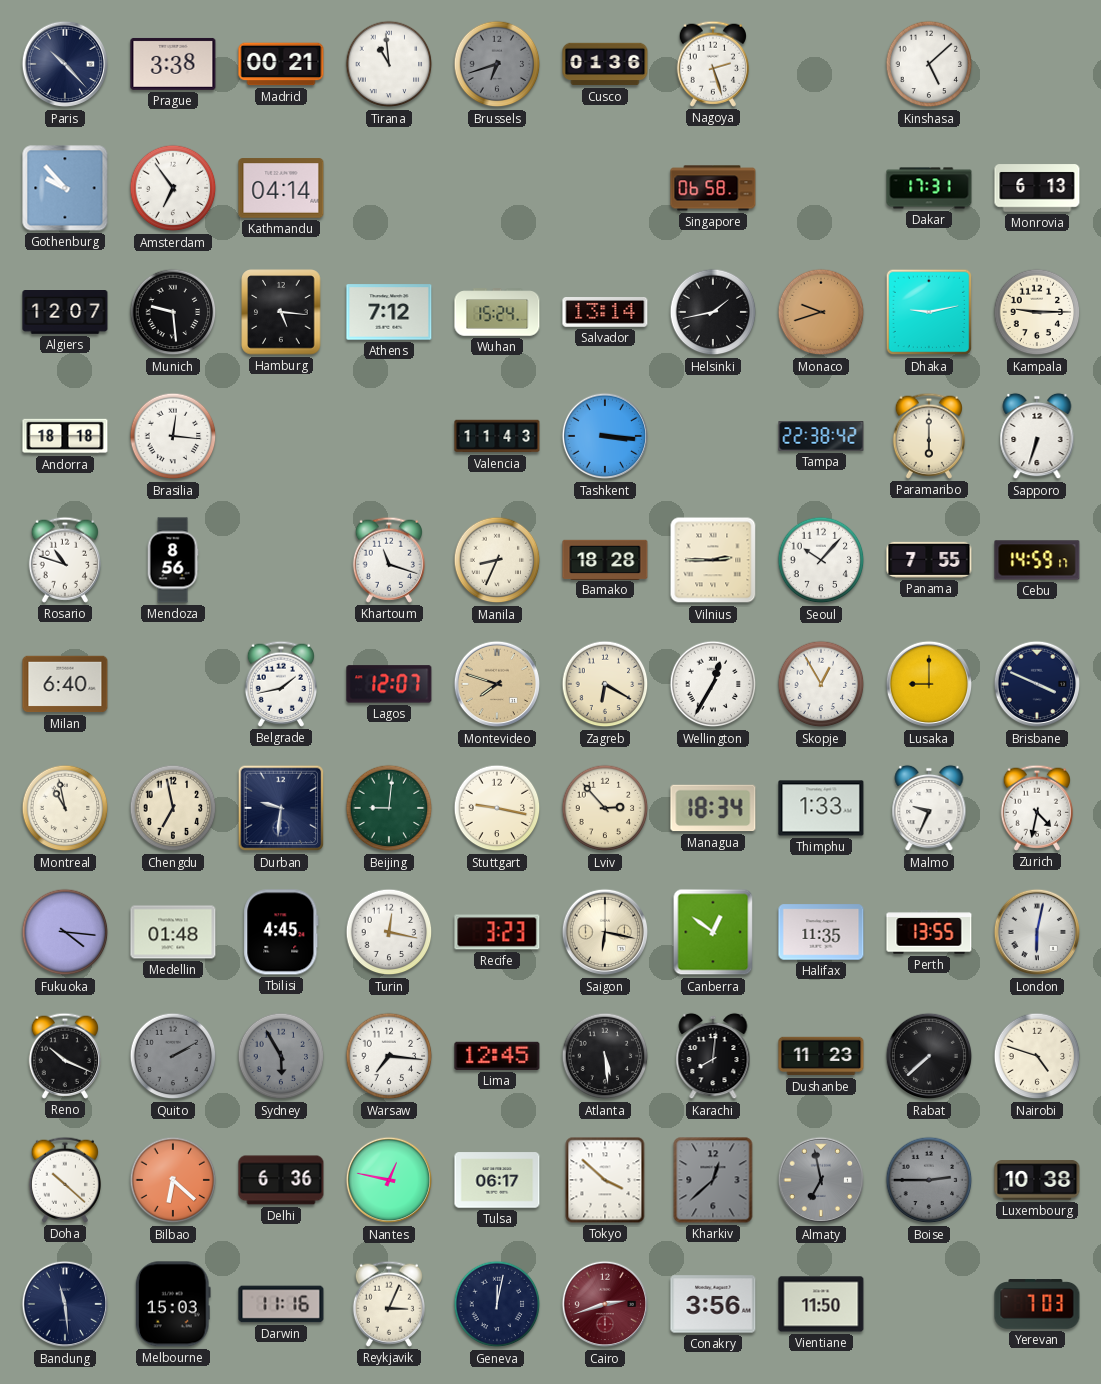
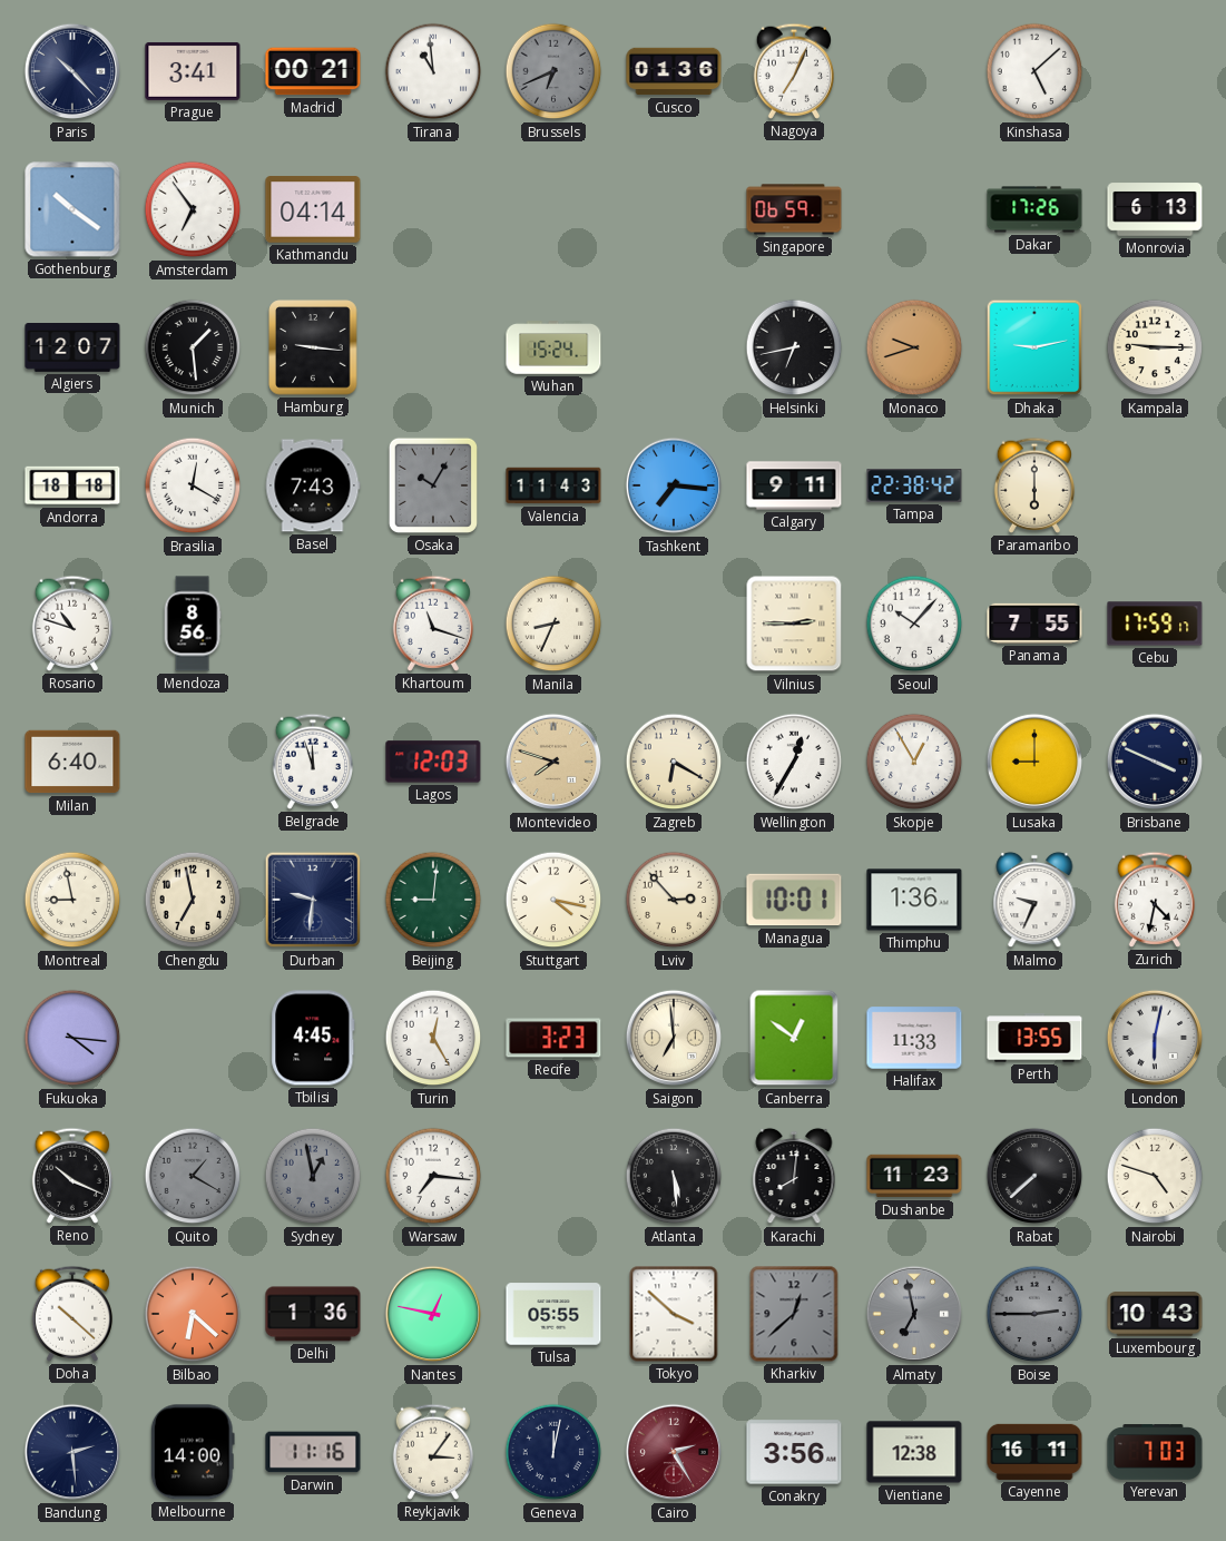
Prague: 3:38 -> 3:41
Brussels: 6:42 -> 6:41
Nagoya: 2:27 -> 7:04
Gothenburg: 9:53 -> 10:21
Singapore: 06:58 -> 06:59
Dakar: 17:31 -> 17:26
Munich: 9:29 -> 1:29
Hamburg: 5:16 -> 9:16
Athens: 7:12 -> none
Salvador: 13:14 -> none
Helsinki: 1:43 -> 6:43
Brasilia: 12:16 -> 12:20
Basel: none -> 7:43
Osaka: none -> 10:05
Tashkent: 3:16 -> 7:16
Calgary: none -> 9:11
Sapporo: 6:33 -> none
Bamako: 18:28 -> none
Cebu: 14:59 -> 17:59
Belgrade: 1:43 -> 11:57
Lagos: 12:07 -> 12:03
Montreal: 10:58 -> 8:58
Stuttgart: 9:17 -> 4:17
Managua: 18:34 -> 10:01
Thimphu: 1:33 -> 1:36
Medellin: 01:48 -> none
Turin: 12:17 -> 12:25
Saigon: 6:17 -> 6:59
Halifax: 11:35 -> 11:33
Quito: 2:10 -> 1:20
Sydney: 5:55 -> 12:58
Lima: 12:45 -> none
Delhi: 6:36 -> 1:36
Tulsa: 06:17 -> 05:55
Luxembourg: 10:38 -> 10:43
Bandung: 11:29 -> 2:29
Melbourne: 15:03 -> 14:00
Reykjavik: 3:04 -> 3:06
Cairo: 2:42 -> 2:25
Vientiane: 11:50 -> 12:38
Cayenne: none -> 16:11
